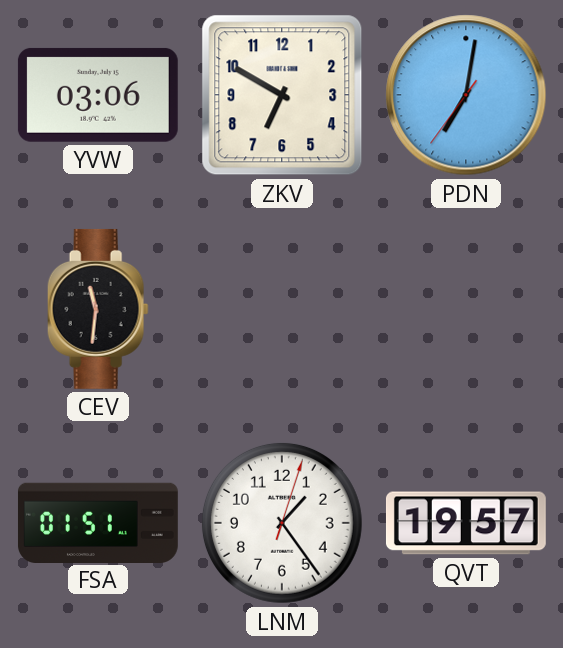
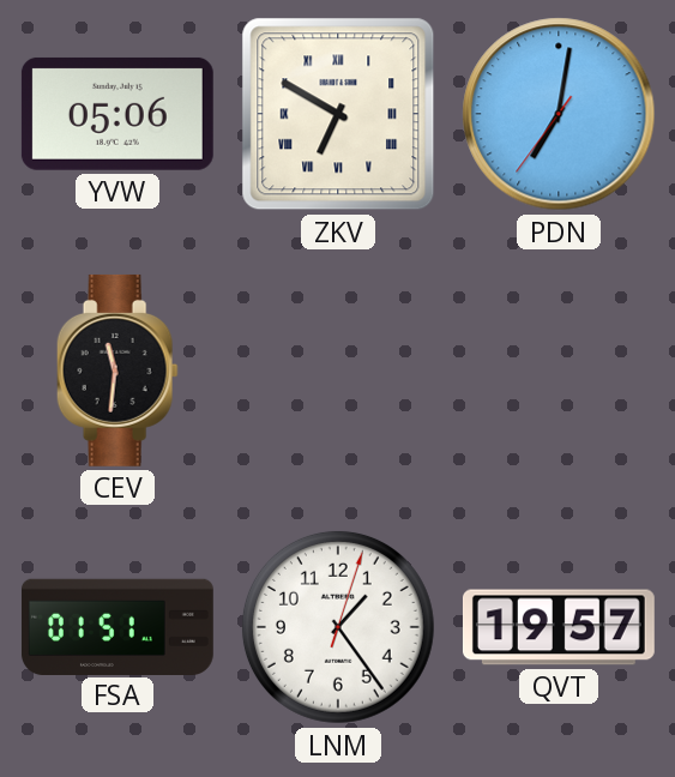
YVW: 03:06 -> 05:06
ZKV numerals: Arabic -> Roman
